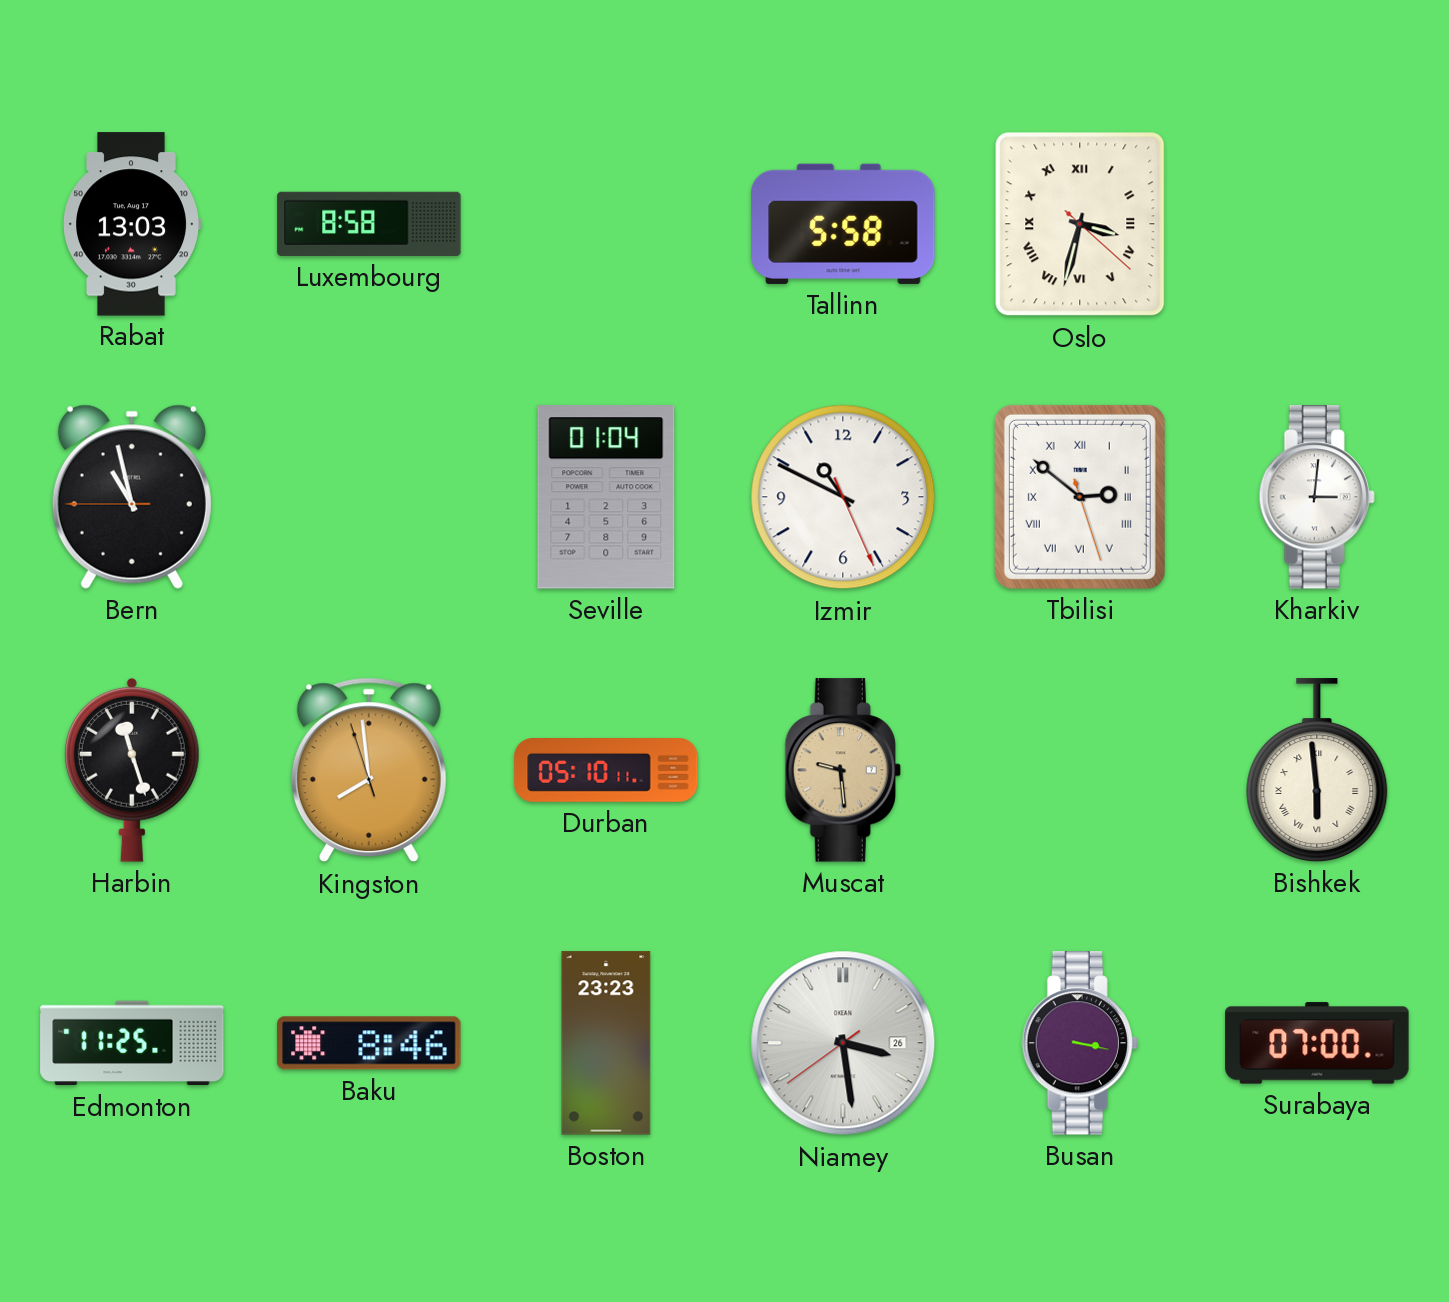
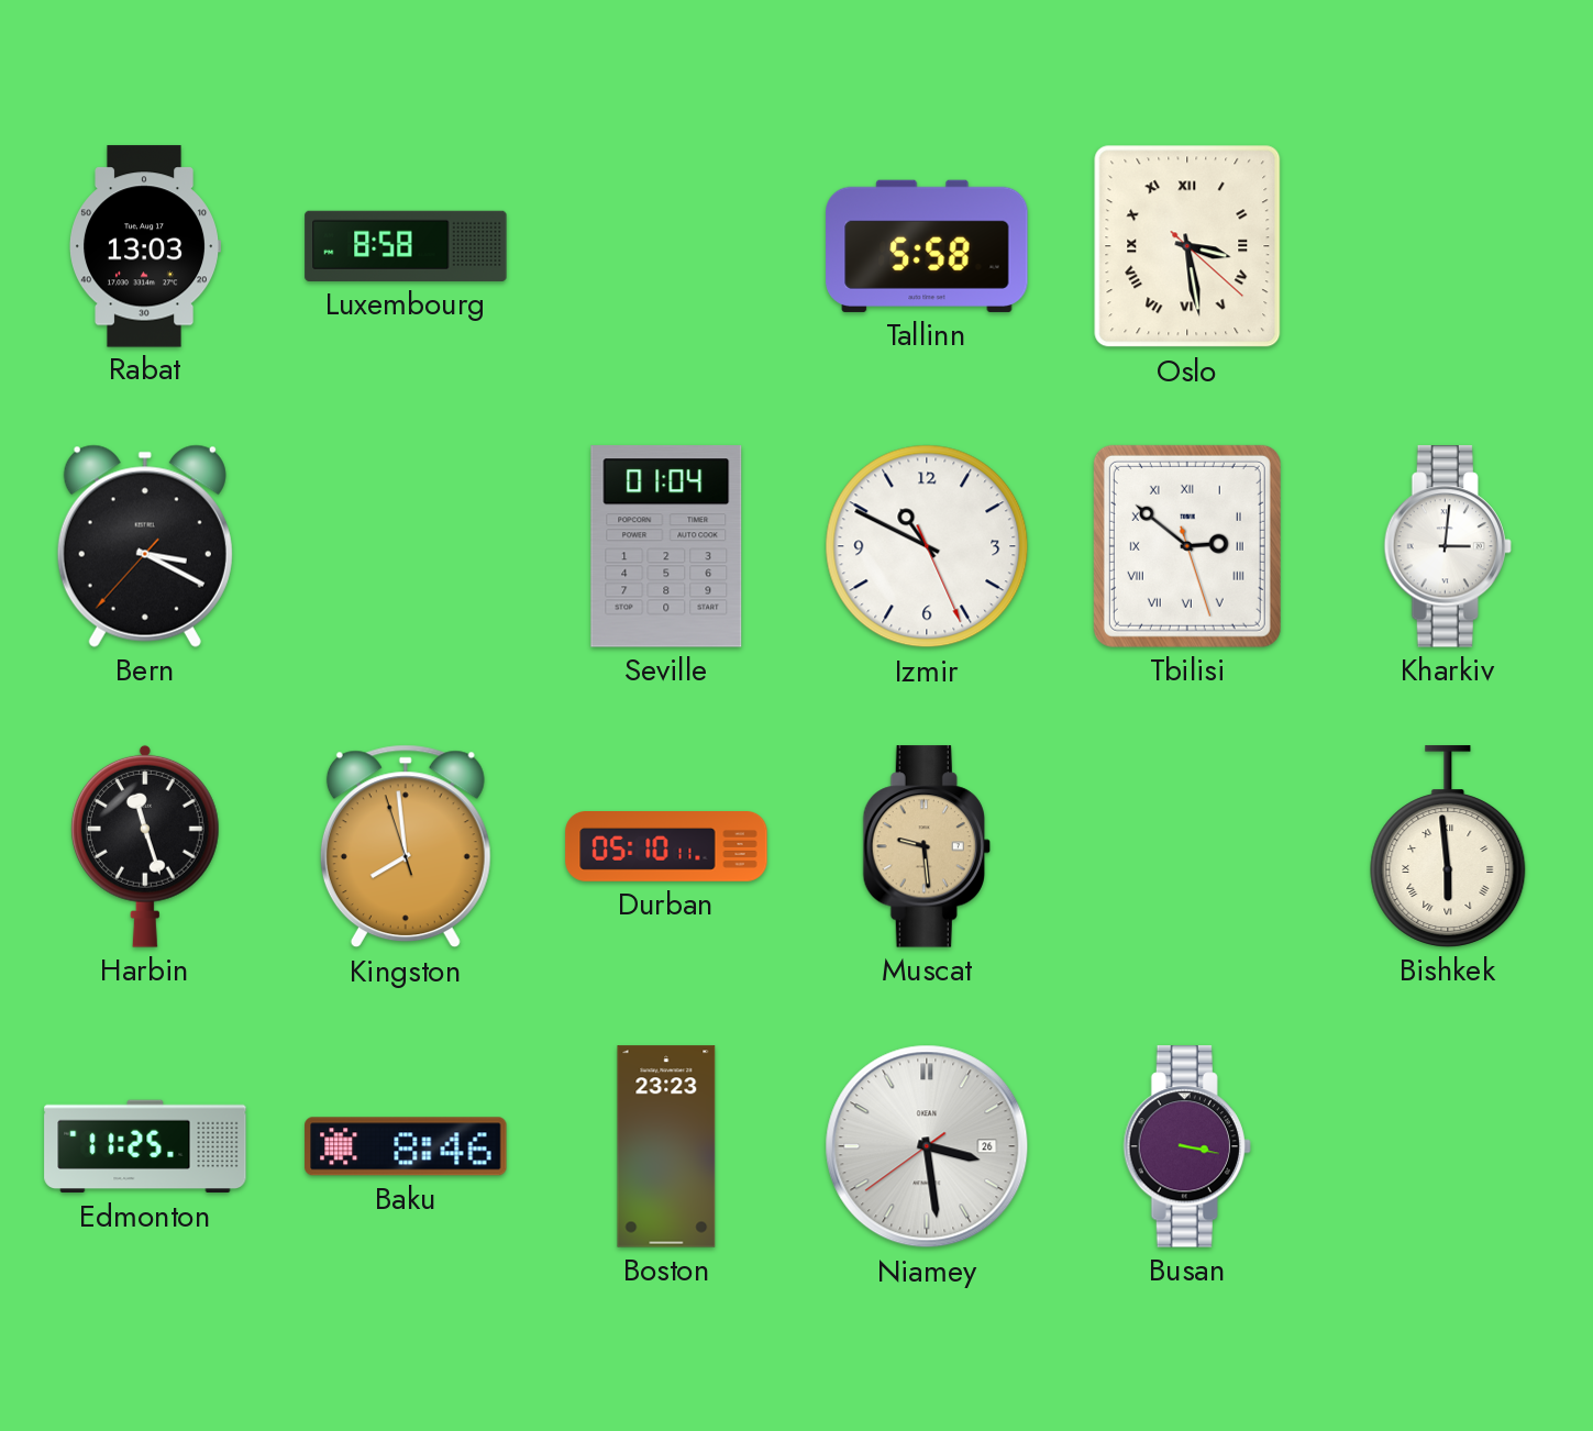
Oslo: 3:32 -> 3:28
Bern: 10:57 -> 3:19
Surabaya: 07:00 -> none
